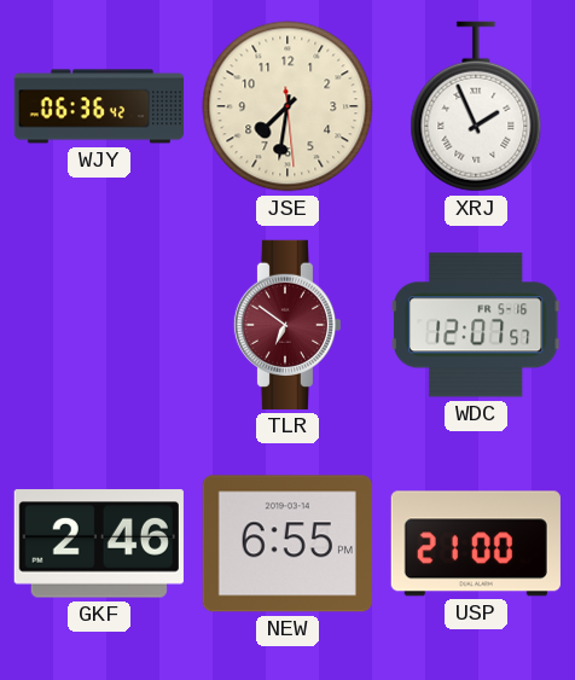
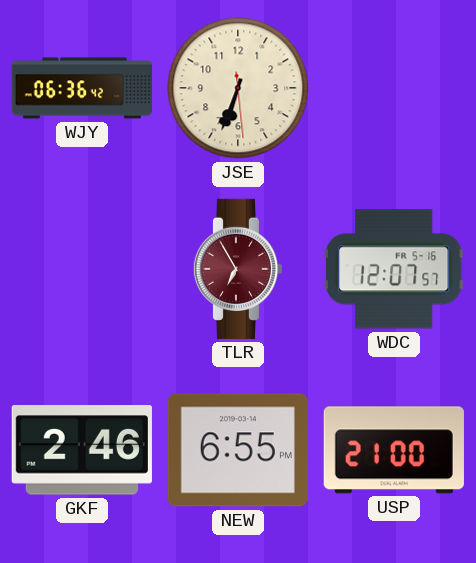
JSE: 7:31 -> 6:33
XRJ: 1:56 -> none
TLR: 6:51 -> 6:55
